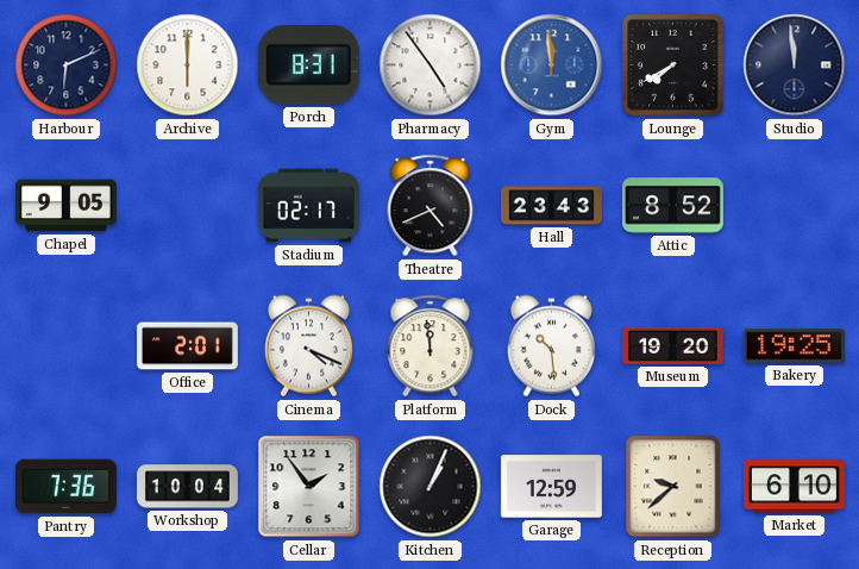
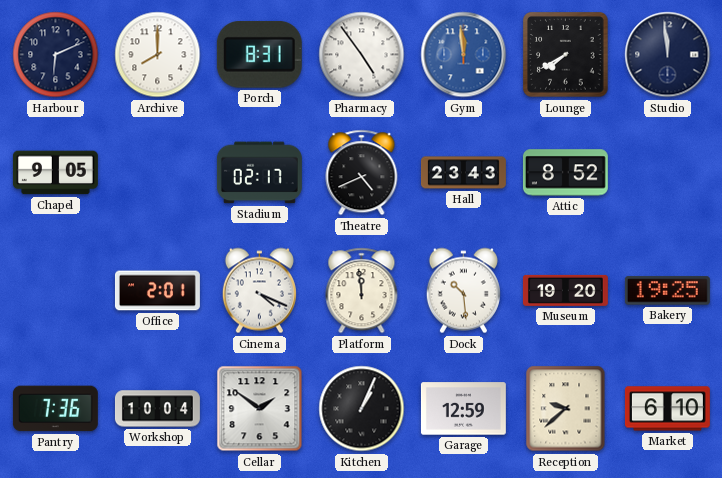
Archive: 6:00 -> 8:00
Cellar: 1:54 -> 1:51
